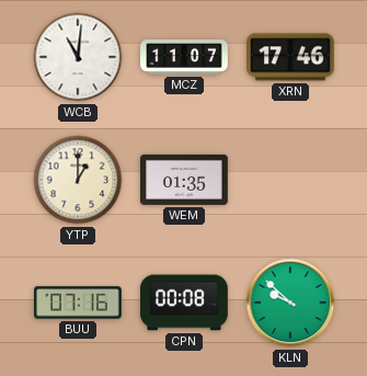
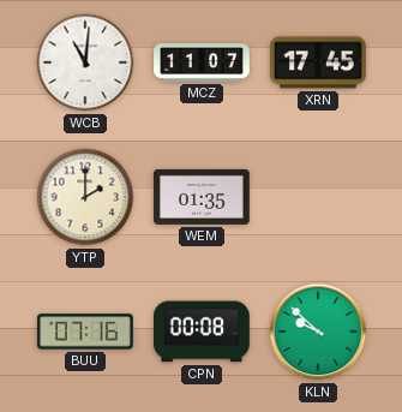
XRN: 17:46 -> 17:45
YTP: 1:00 -> 2:00
